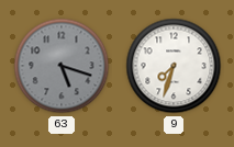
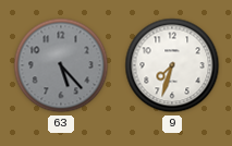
63: 5:18 -> 5:23
